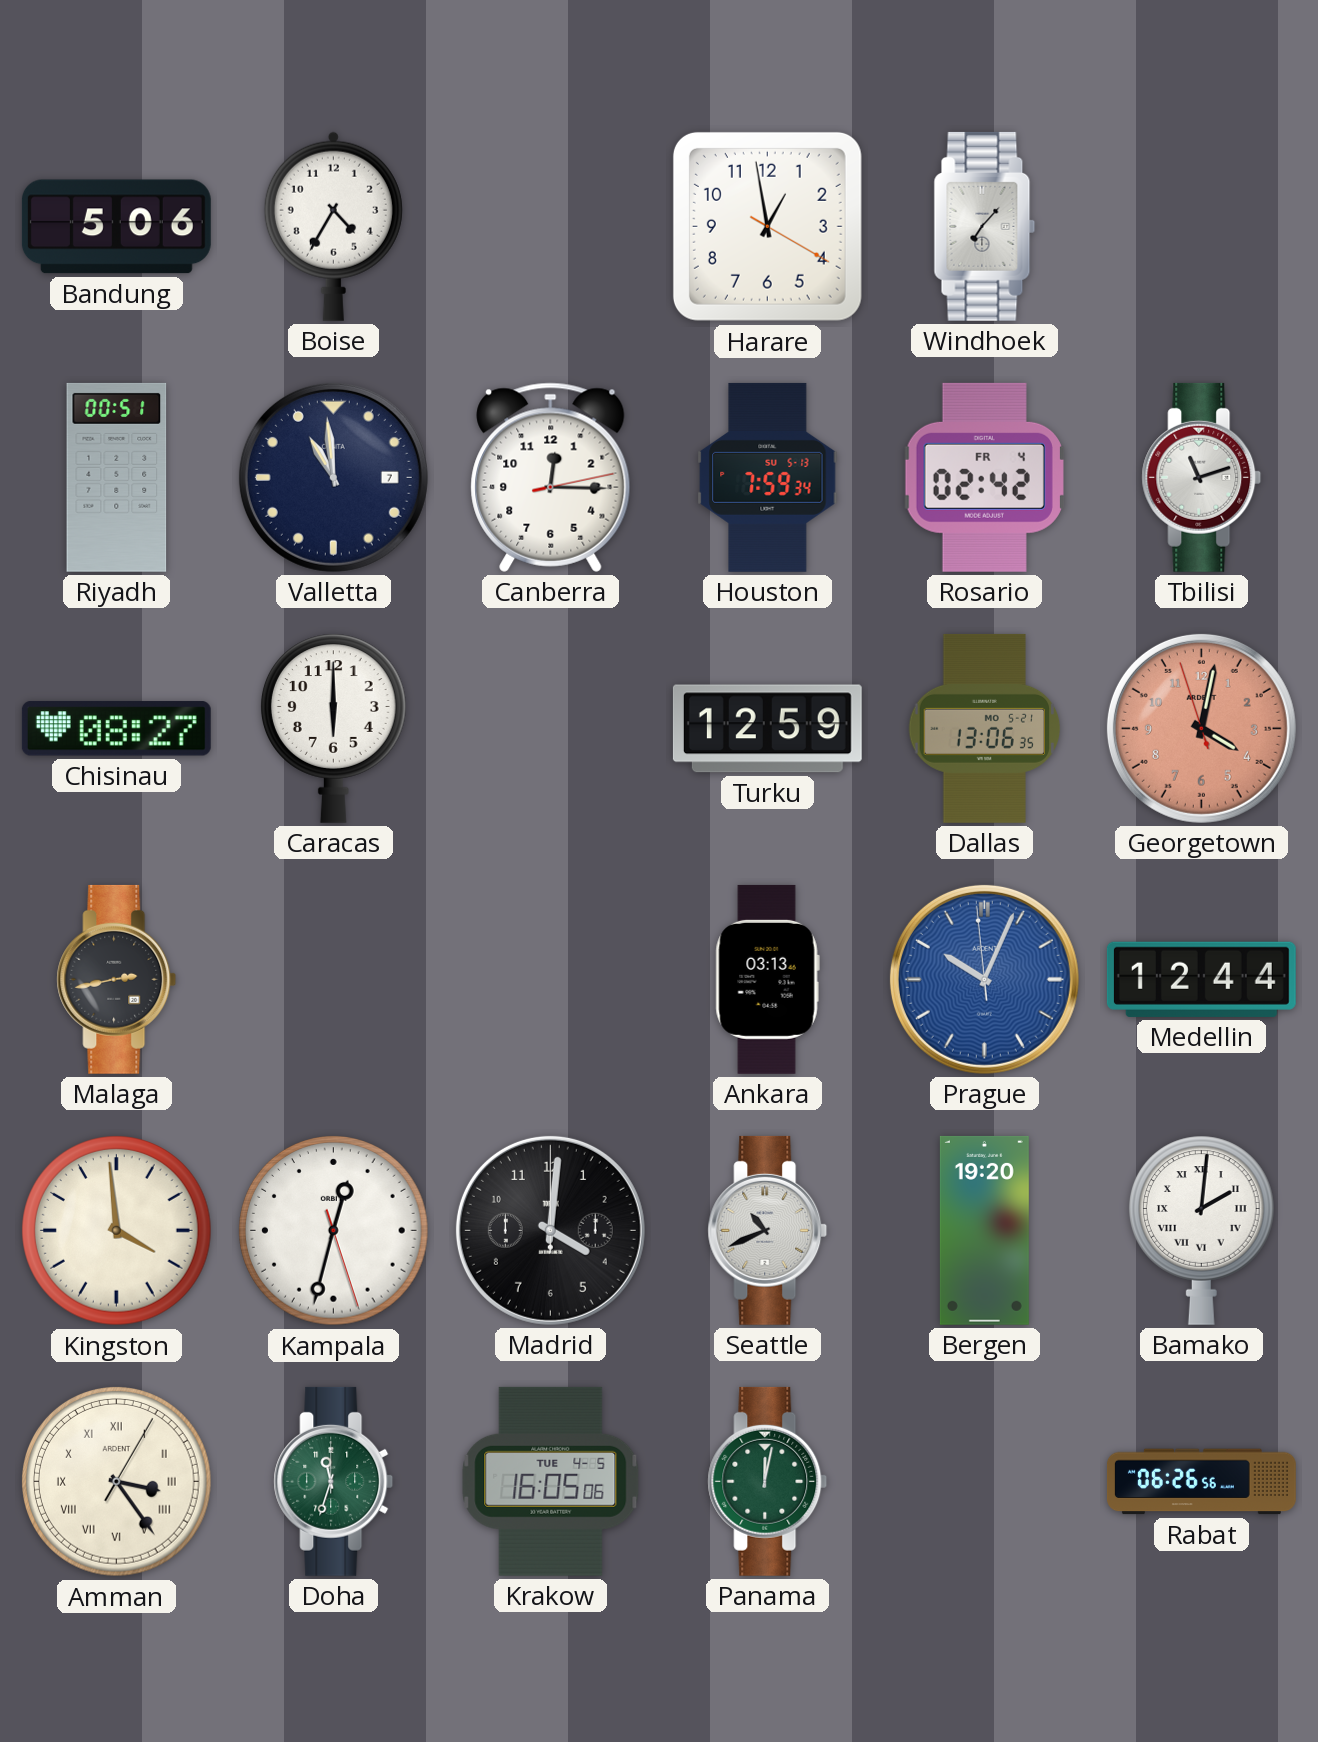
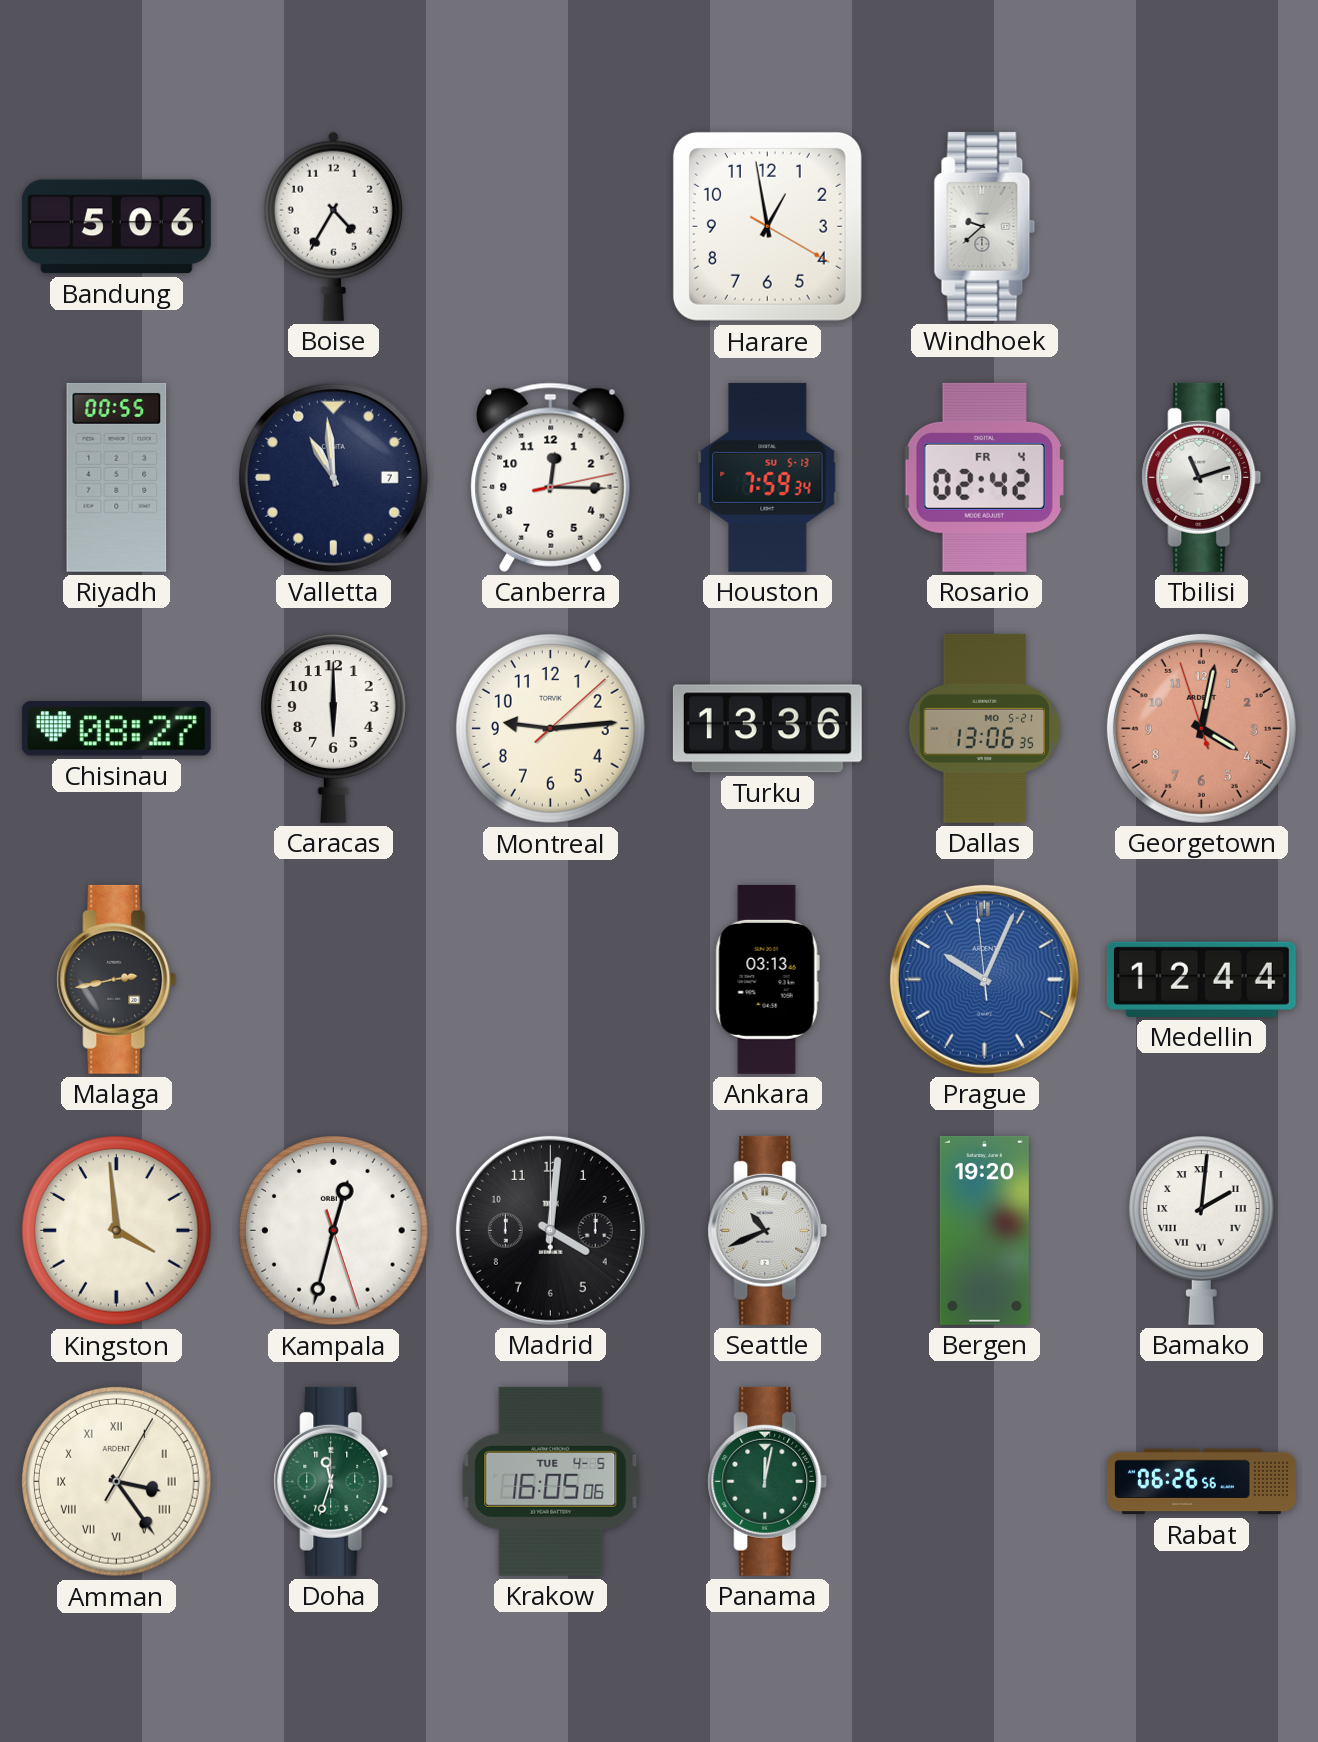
Windhoek: 7:07 -> 9:38
Riyadh: 00:51 -> 00:55
Montreal: none -> 9:14
Turku: 12:59 -> 13:36
